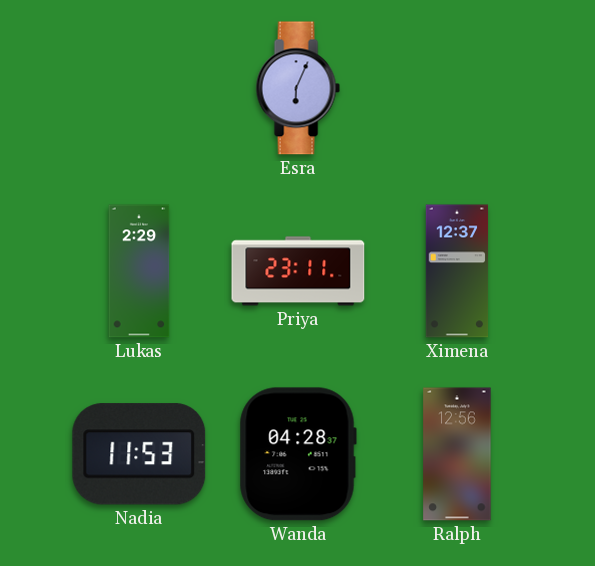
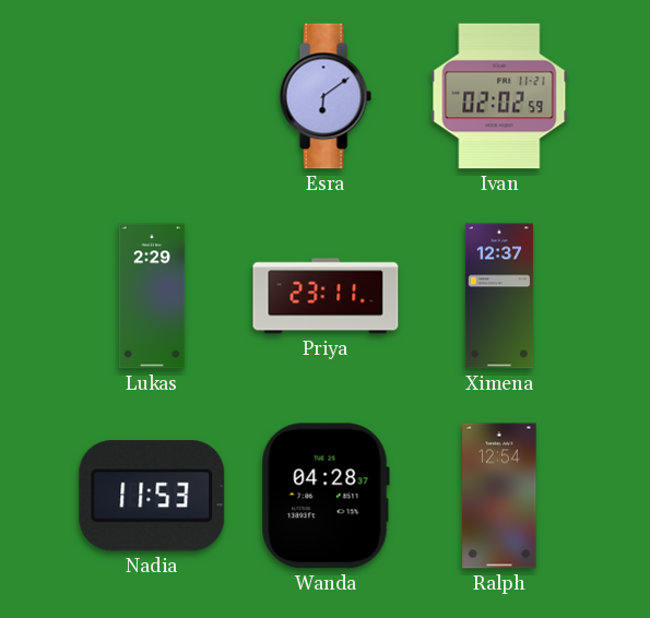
Esra: 6:04 -> 6:09
Ivan: none -> 02:02
Ralph: 12:56 -> 12:54
